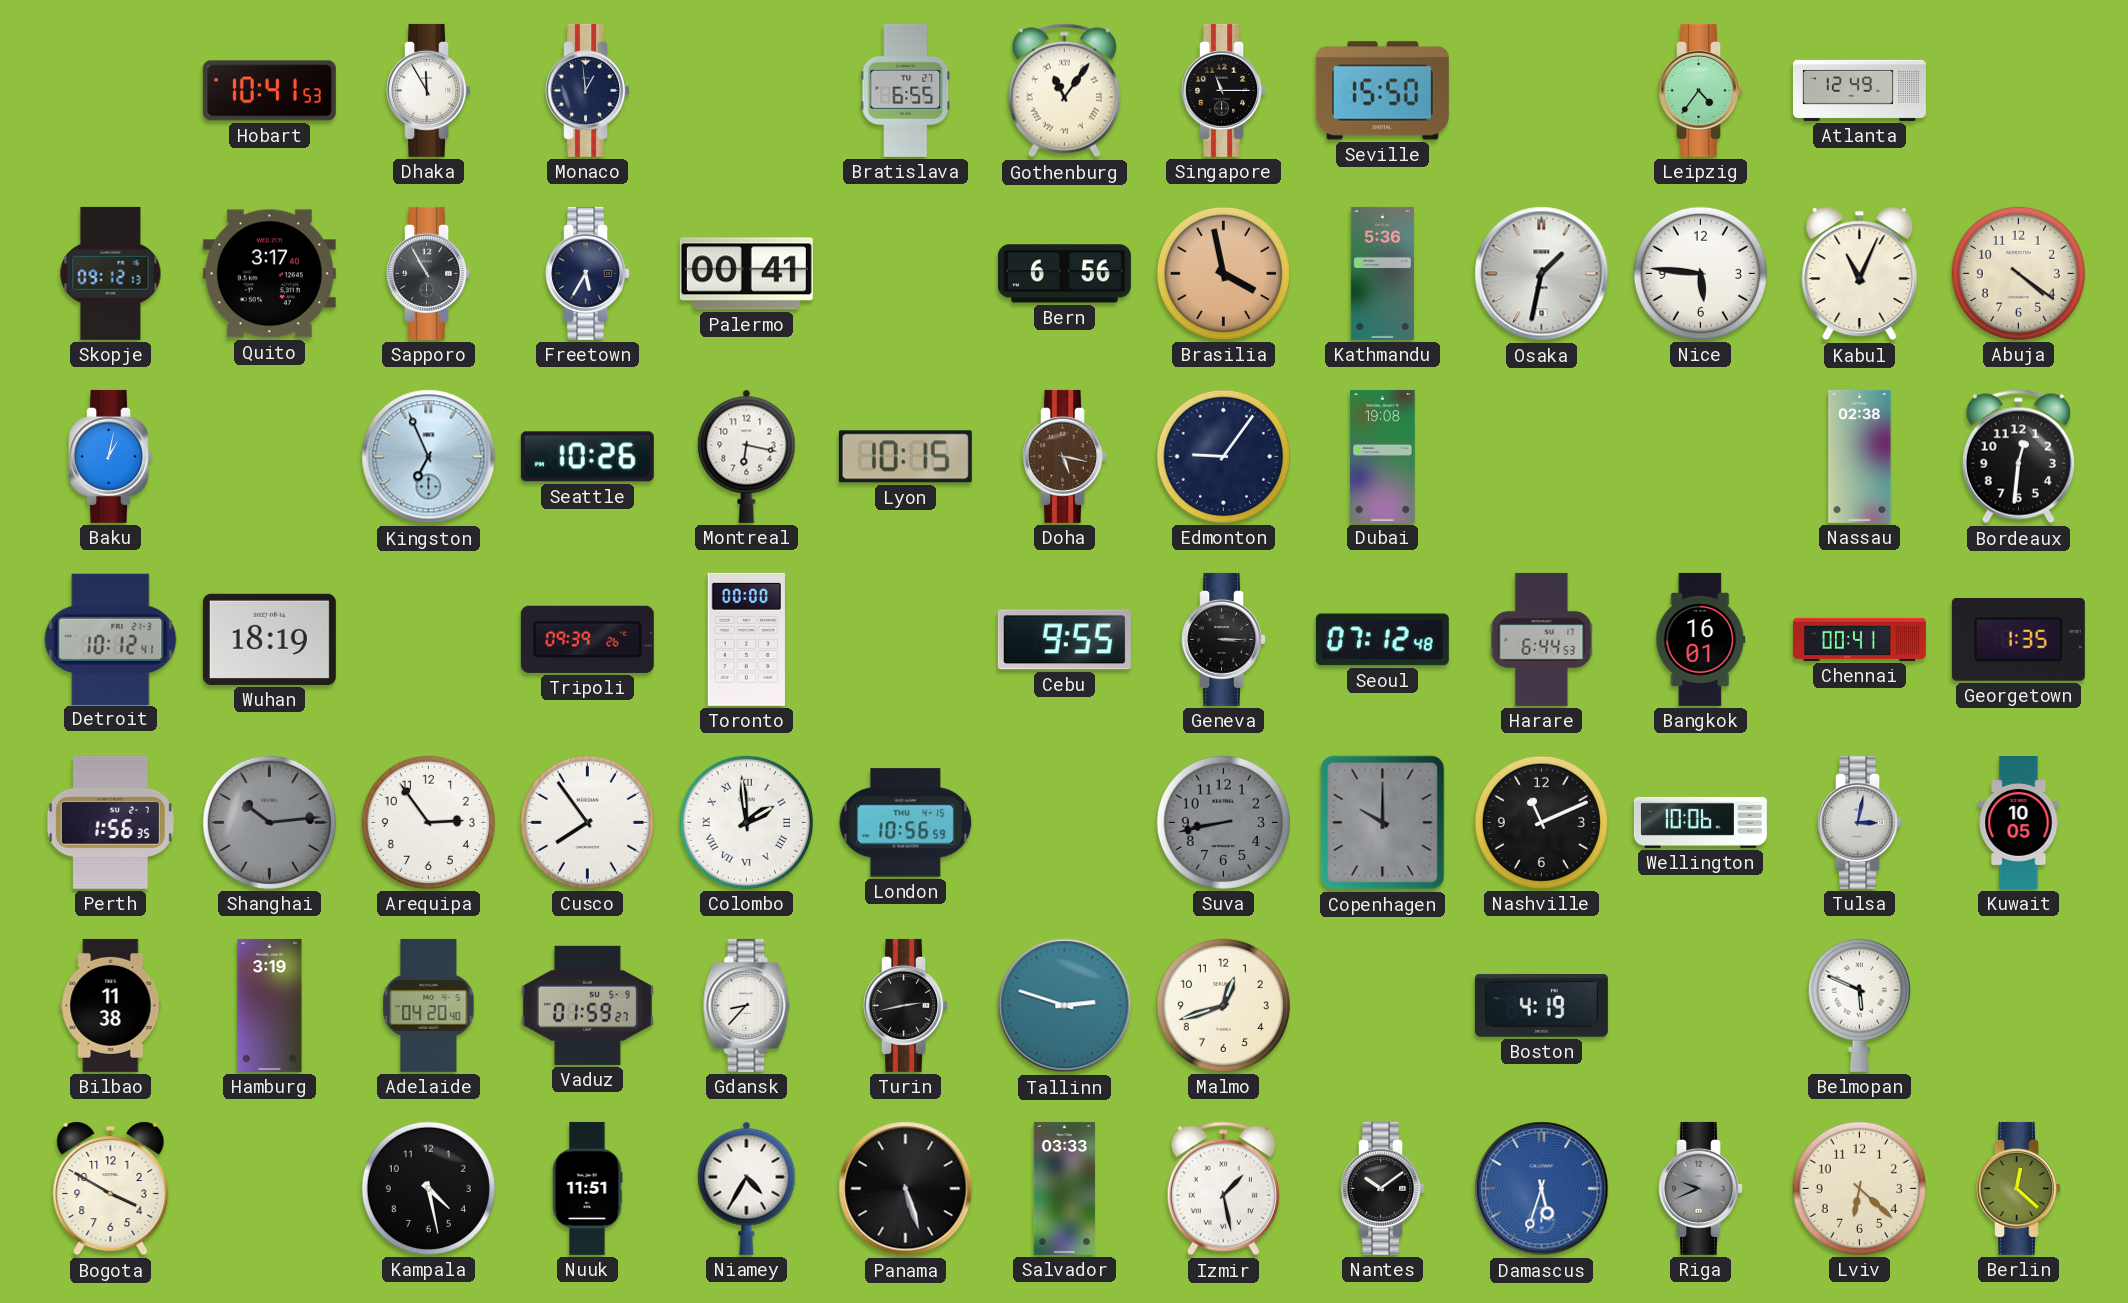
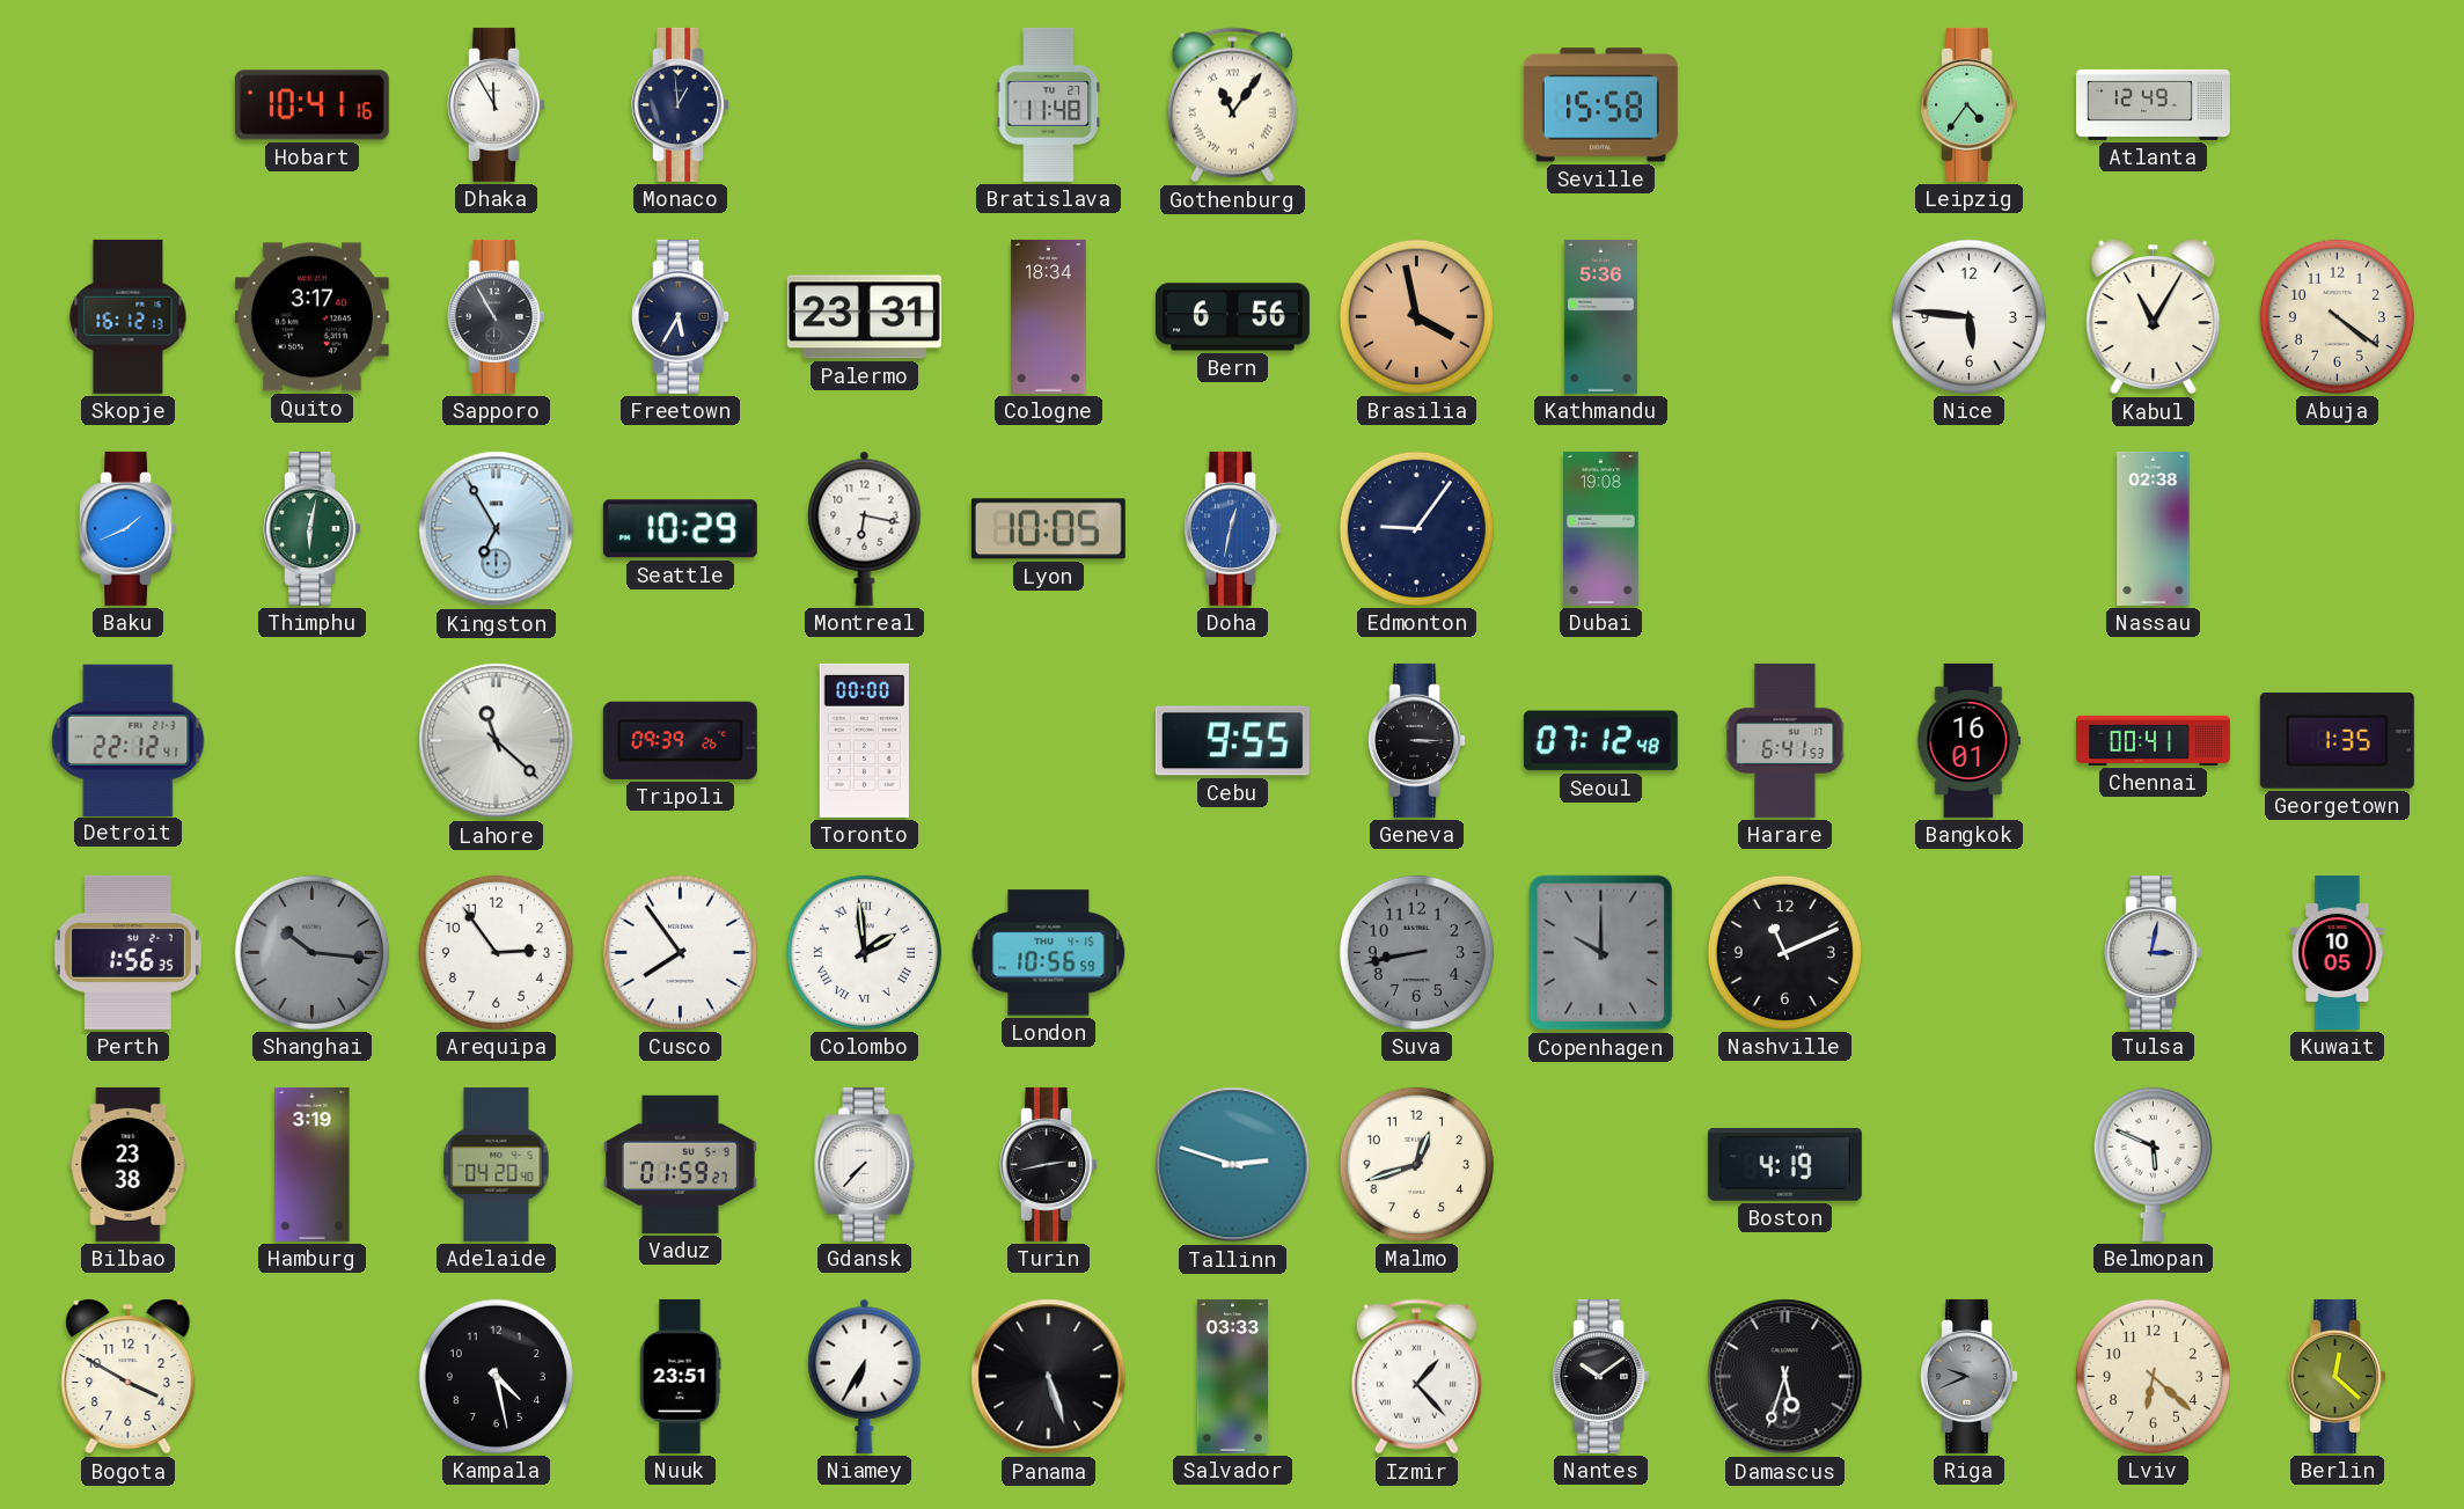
Hobart: 10:41:53 -> 10:41:16
Bratislava: 6:55 -> 11:48
Singapore: 11:15 -> none
Seville: 15:50 -> 15:58
Skopje: 09:12 -> 16:12
Palermo: 00:41 -> 23:31
Cologne: none -> 18:34
Osaka: 1:32 -> none
Kabul: 11:04 -> 11:05
Baku: 1:02 -> 1:41
Thimphu: none -> 6:02
Kingston: 6:56 -> 6:55
Seattle: 10:26 -> 10:29
Lyon: 10:15 -> 10:05
Doha: 5:17 -> 12:32
Doha dial: brown -> blue
Bordeaux: 12:31 -> none
Detroit: 10:12 -> 22:12
Wuhan: 18:19 -> none
Lahore: none -> 11:22
Harare: 6:44 -> 6:41
Shanghai: 10:14 -> 10:16
Wellington: 10:06 -> none
Bilbao: 11:38 -> 23:38
Gdansk: 8:37 -> 7:37
Nuuk: 11:51 -> 23:51
Niamey: 4:35 -> 6:35
Izmir: 1:28 -> 1:23
Damascus dial: blue -> black
